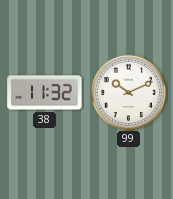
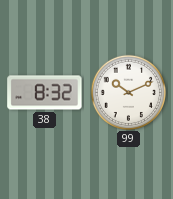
38: 11:32 -> 8:32
